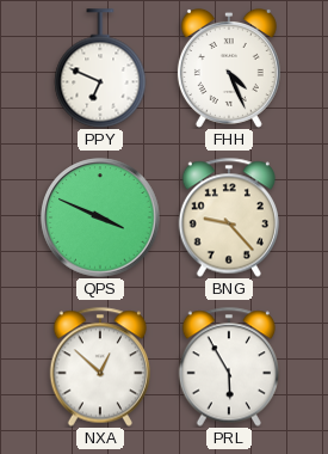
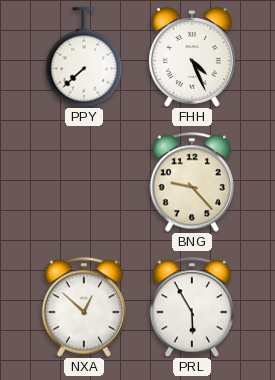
PPY: 6:49 -> 7:38
QPS: 3:49 -> none
